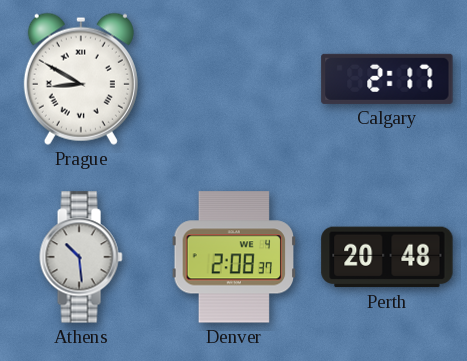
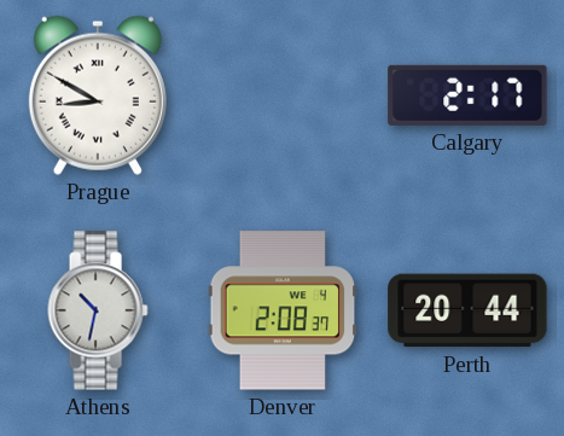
Athens: 10:29 -> 10:32
Perth: 20:48 -> 20:44
